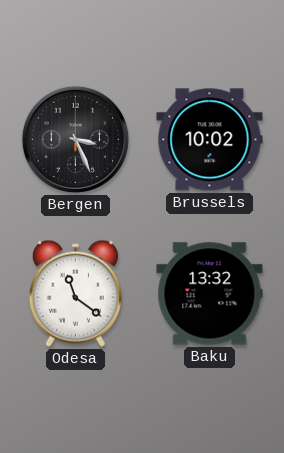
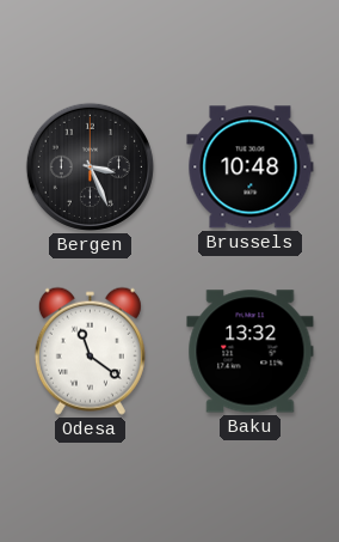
Brussels: 10:02 -> 10:48
